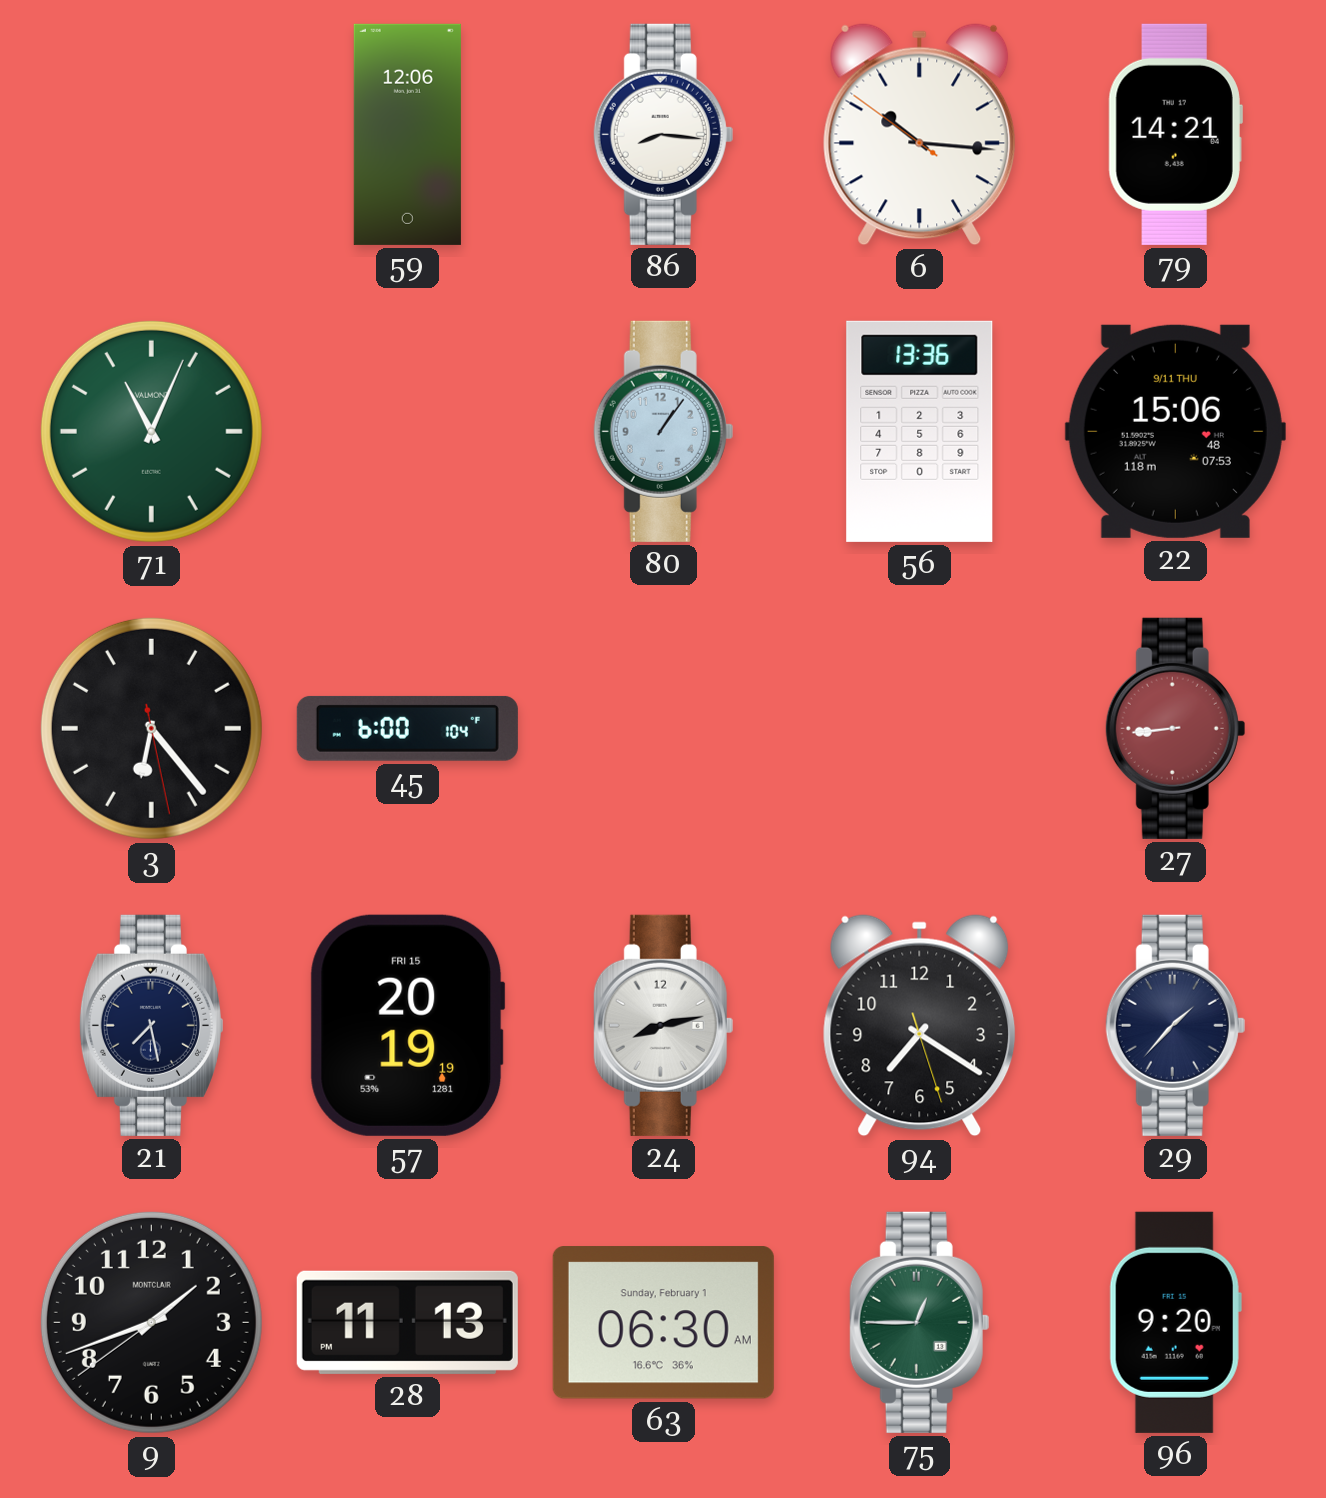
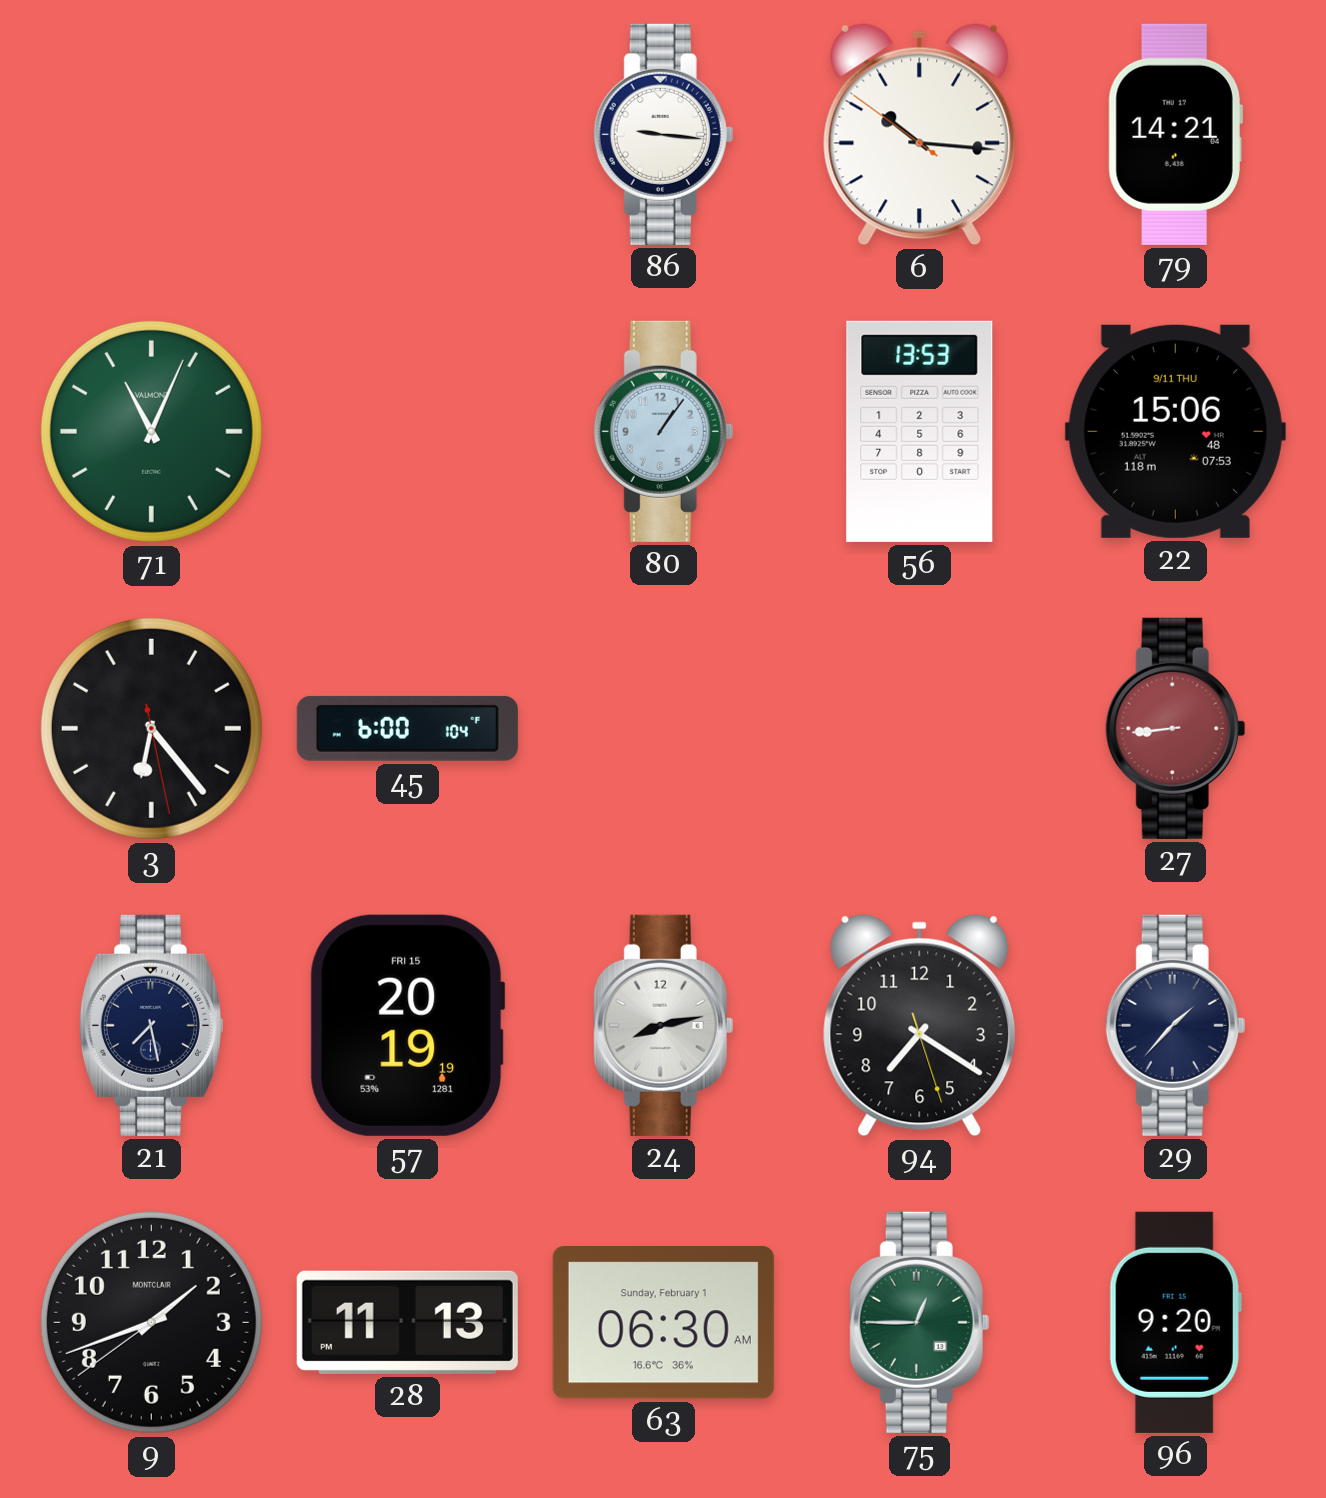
59: 12:06 -> none
86: 8:16 -> 9:16
56: 13:36 -> 13:53
